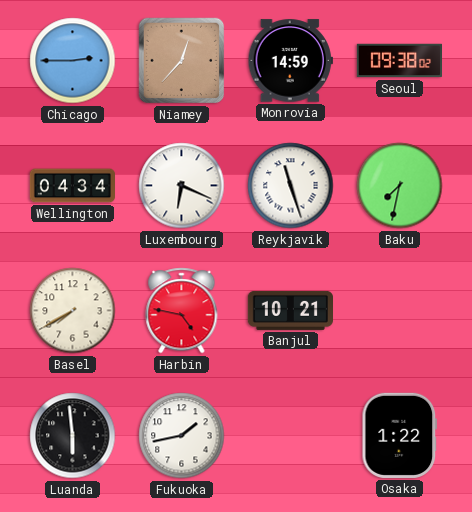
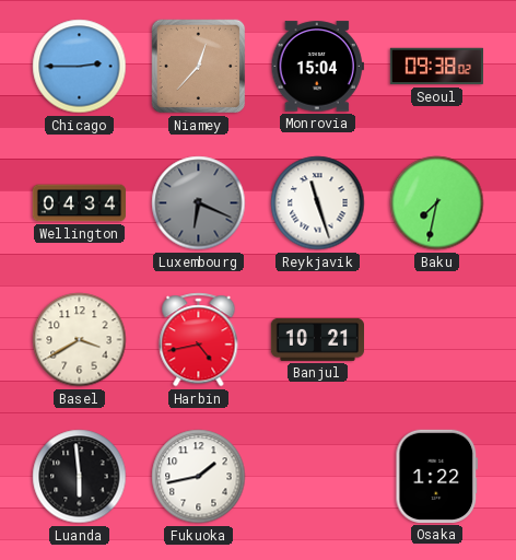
Monrovia: 14:59 -> 15:04
Luxembourg dial: white -> grey
Basel: 7:40 -> 3:40
Harbin: 4:47 -> 4:43
